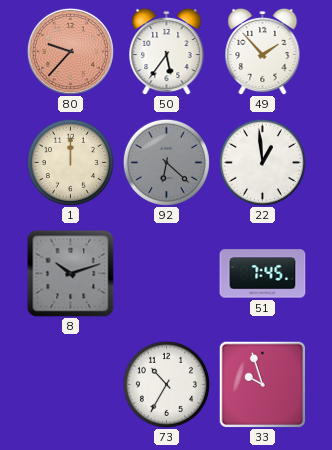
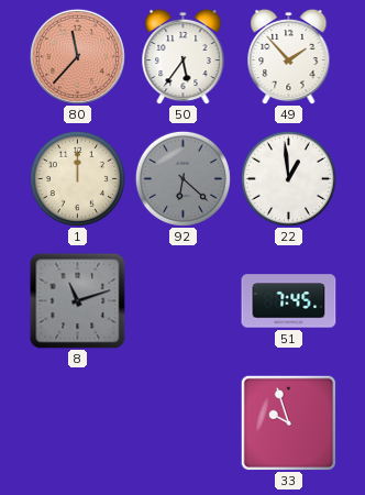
80: 9:37 -> 11:37
8: 10:12 -> 11:12
73: 10:35 -> none
